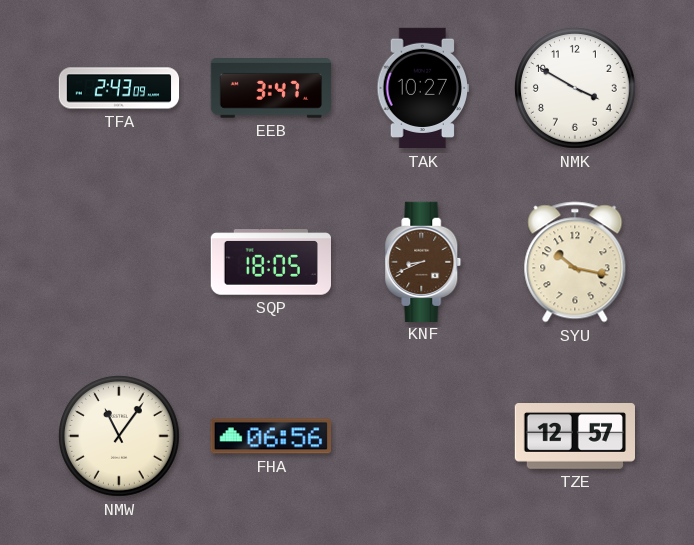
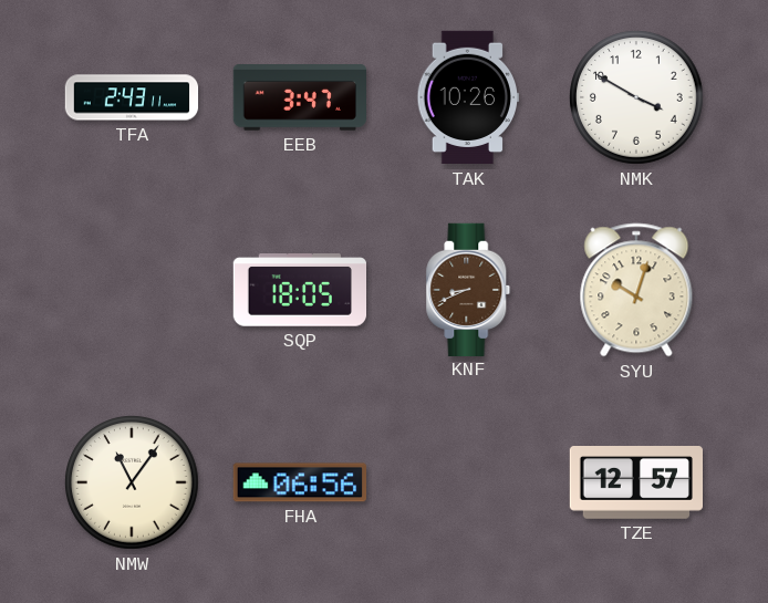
TFA: 2:43:09 -> 2:43:11
TAK: 10:27 -> 10:26
SYU: 10:17 -> 10:03
